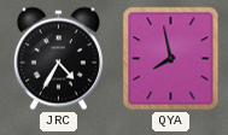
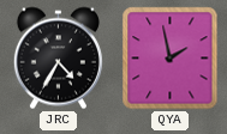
QYA: 7:58 -> 1:58
